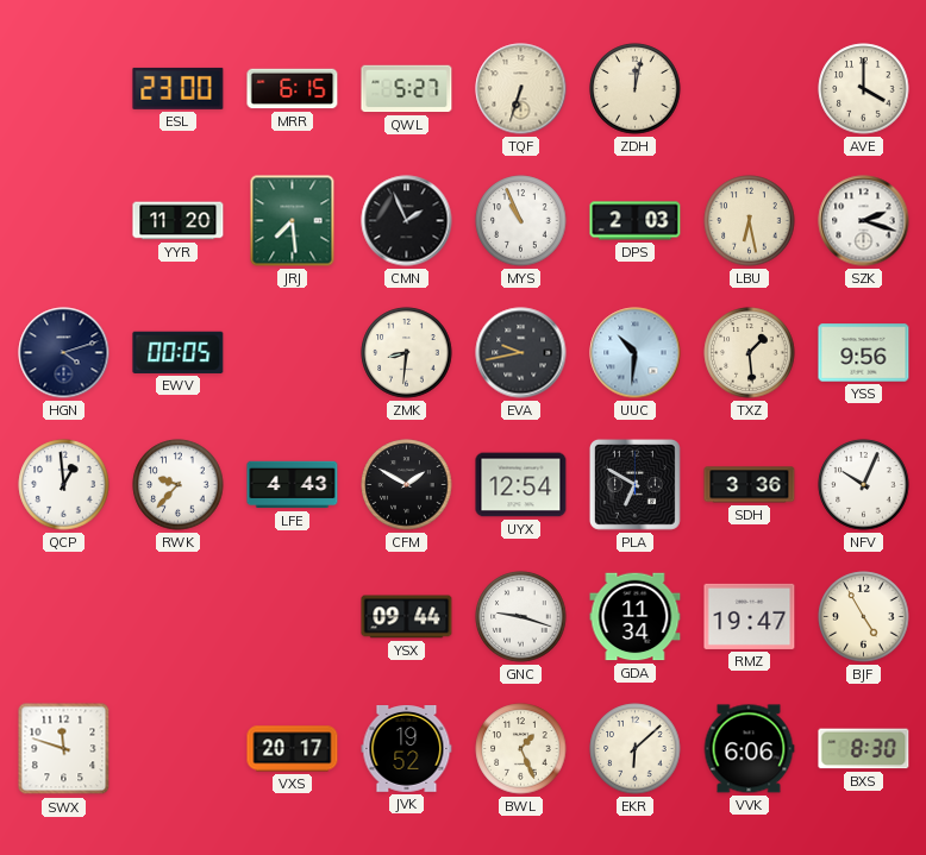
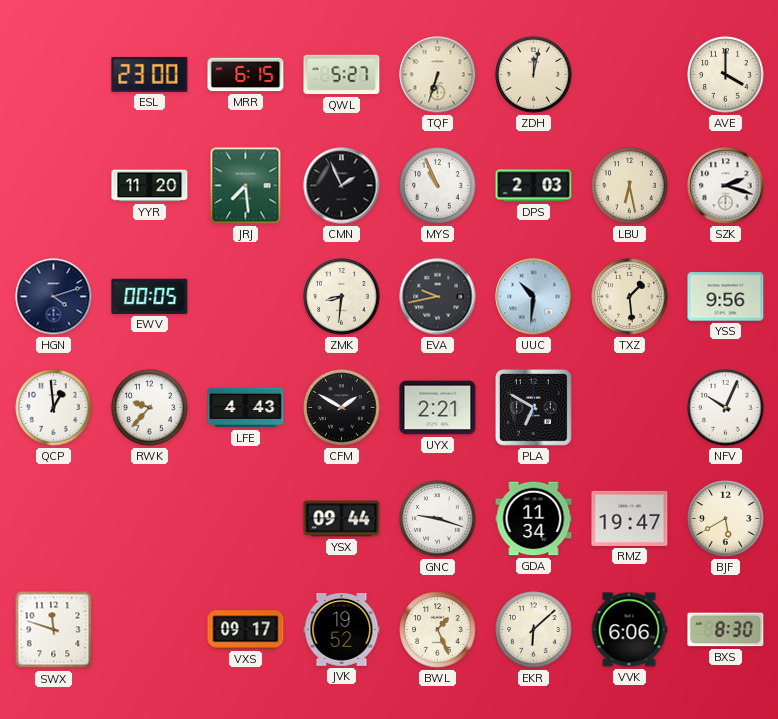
UYX: 12:54 -> 2:21
SDH: 3:36 -> none
BJF: 4:55 -> 5:40
VXS: 20:17 -> 09:17
